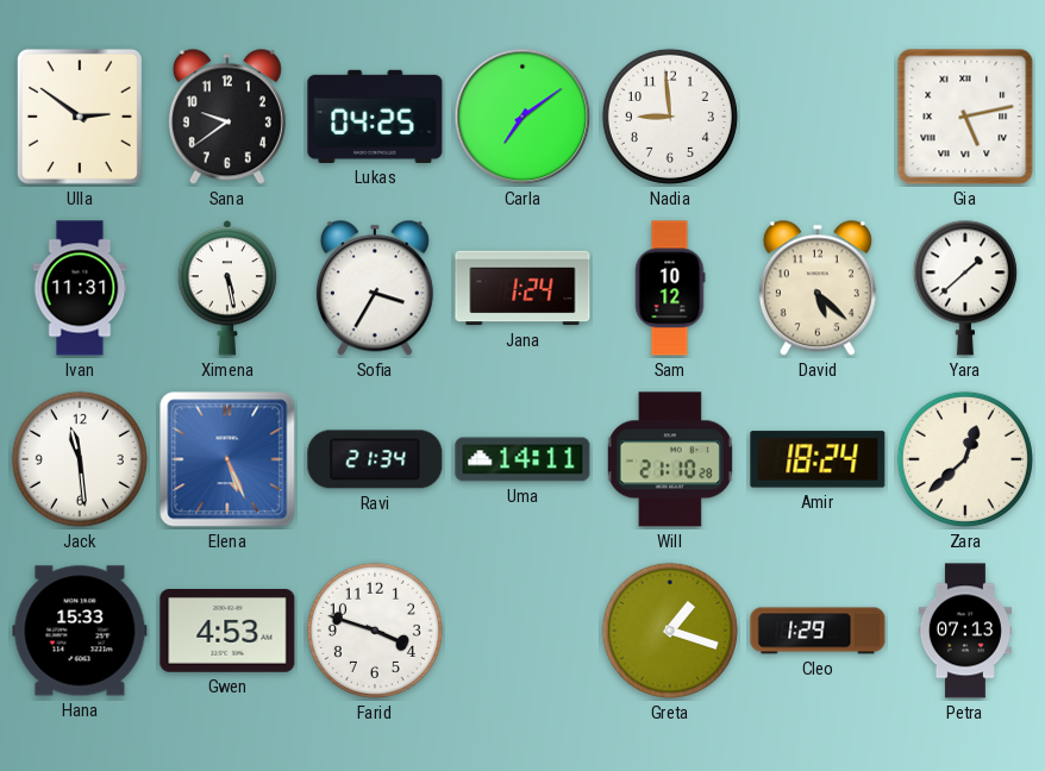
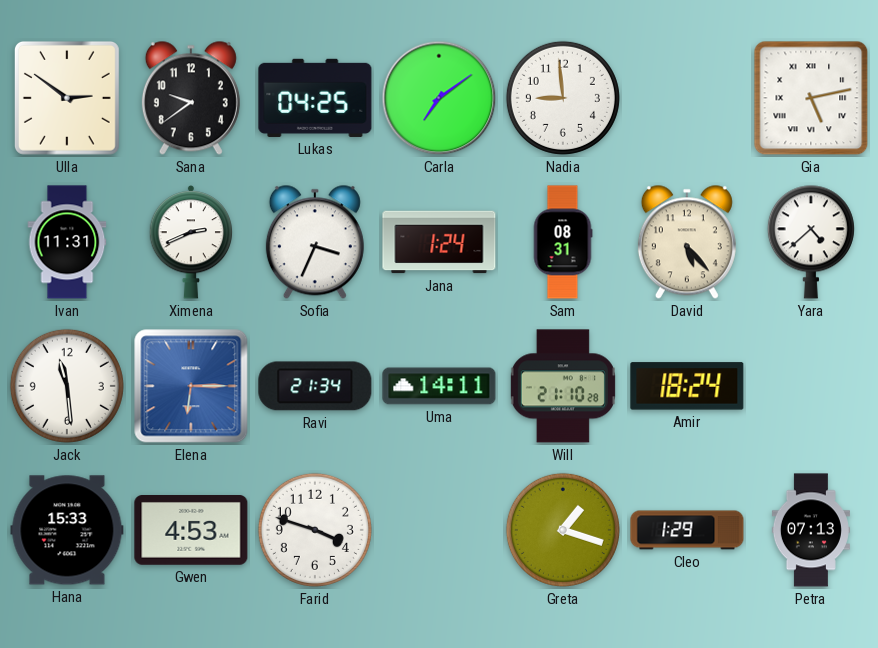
Ximena: 5:28 -> 2:41
Sofia: 3:35 -> 3:34
Sam: 10:12 -> 08:31
David: 5:22 -> 5:23
Yara: 1:38 -> 4:38
Elena: 5:26 -> 6:15
Zara: 12:38 -> none
